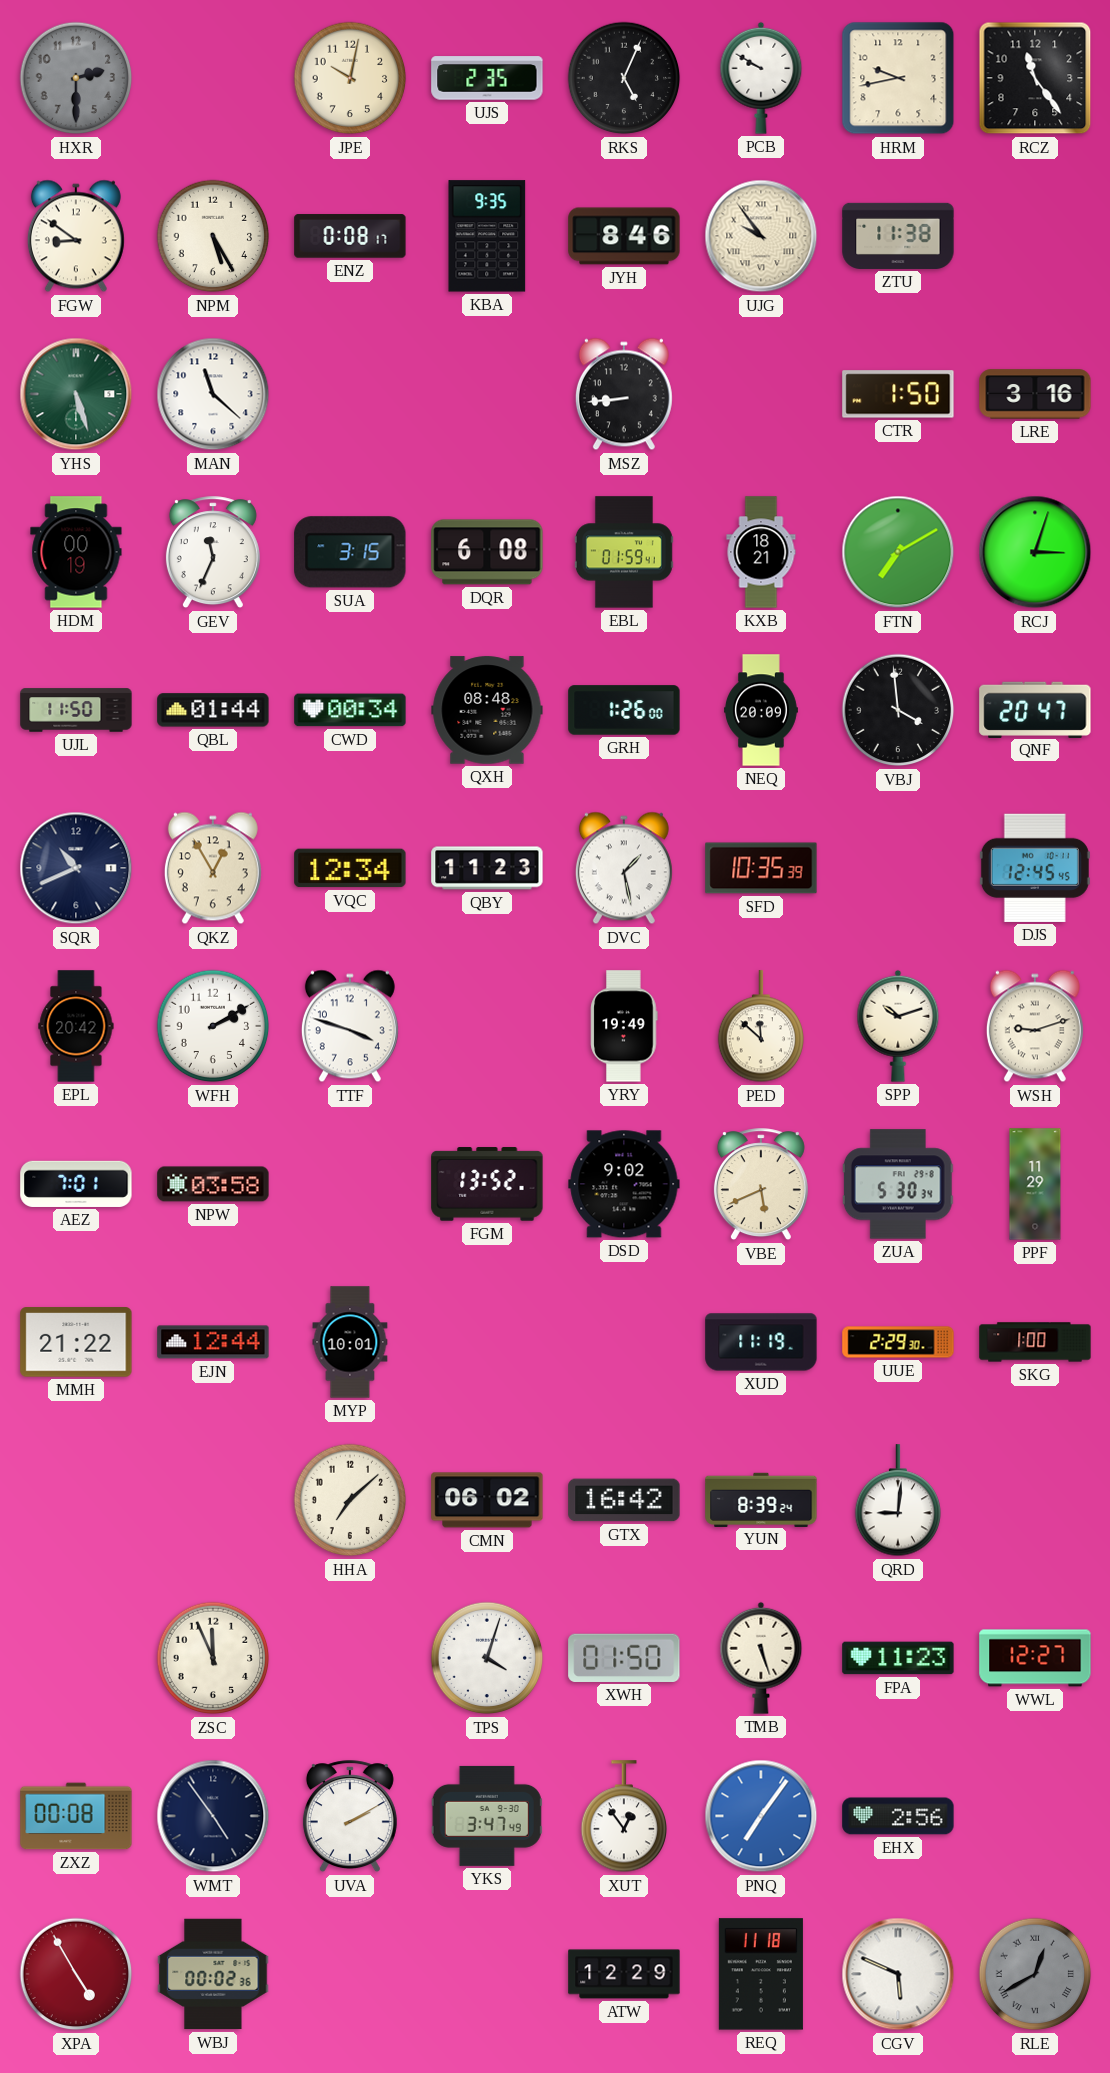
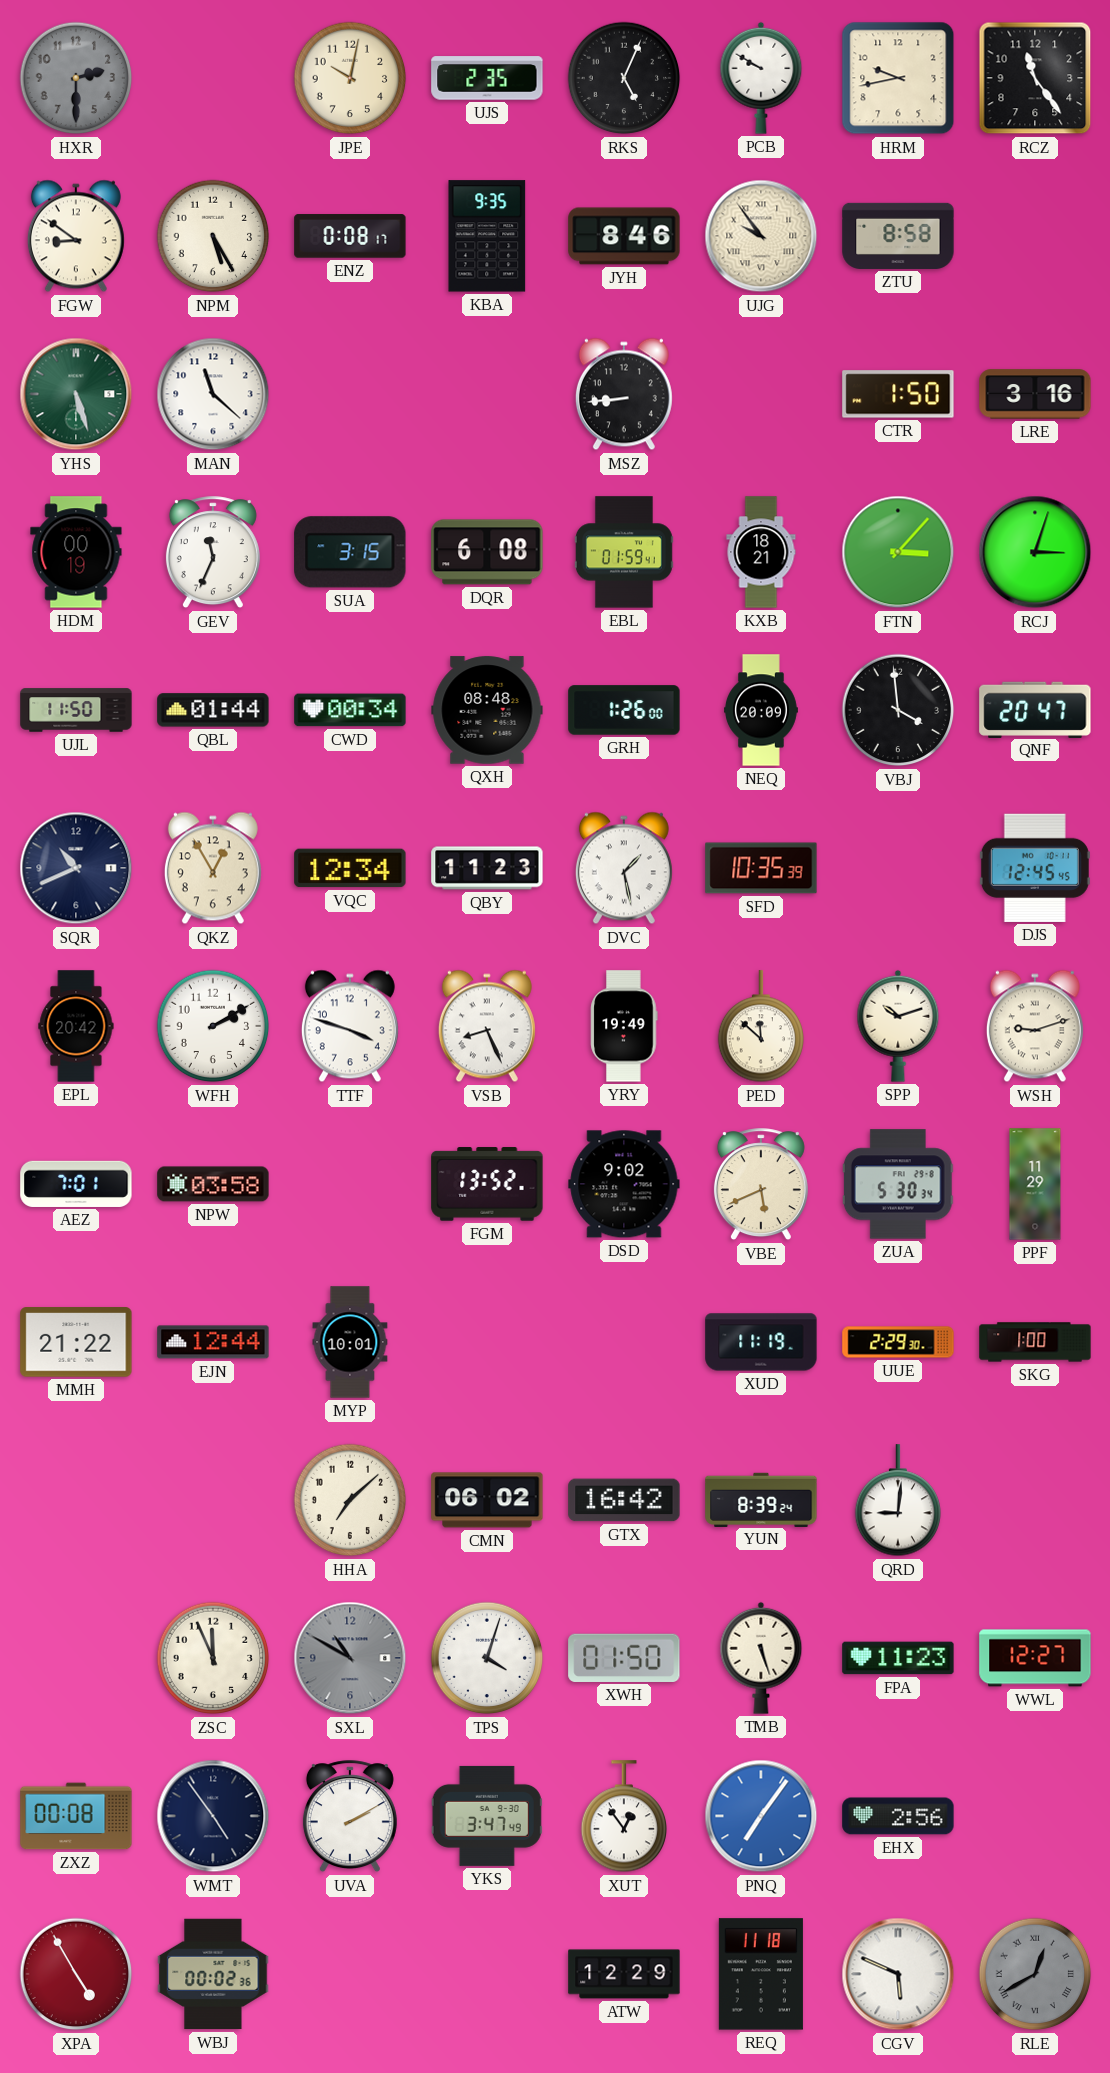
ZTU: 11:38 -> 8:58
FTN: 7:10 -> 3:07
VSB: none -> 8:26
SXL: none -> 10:50
